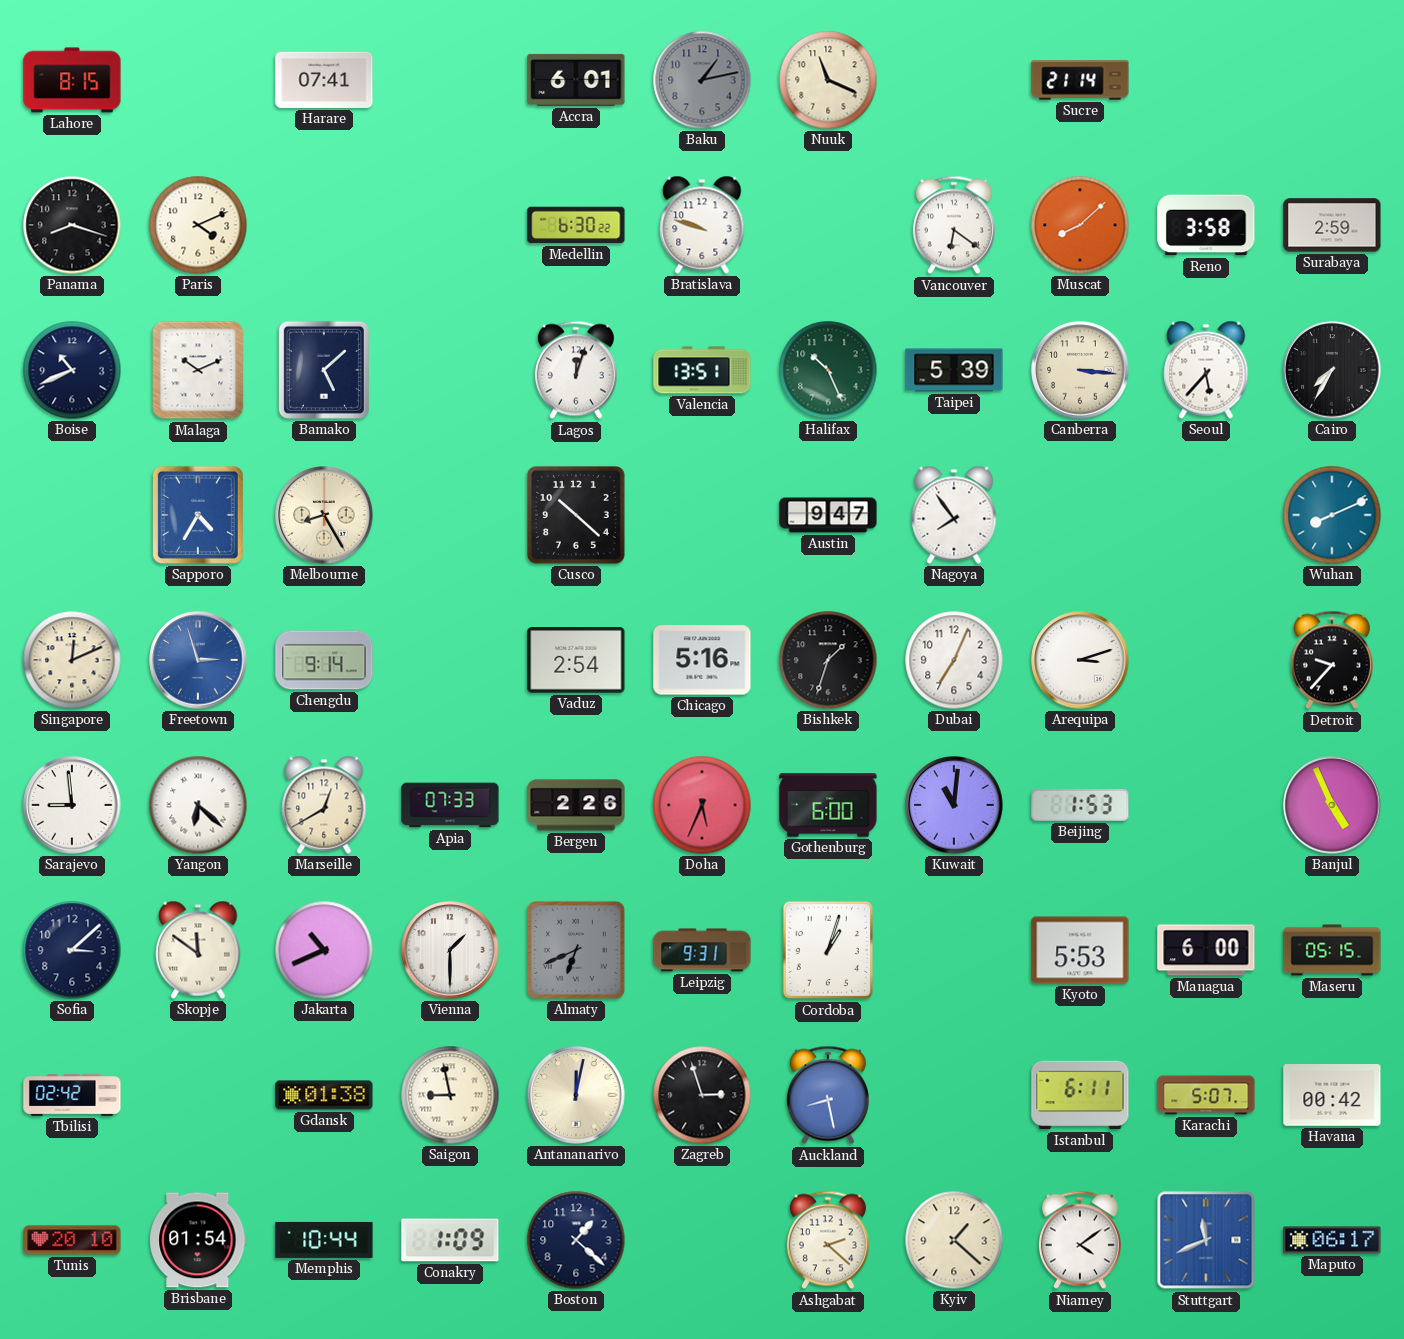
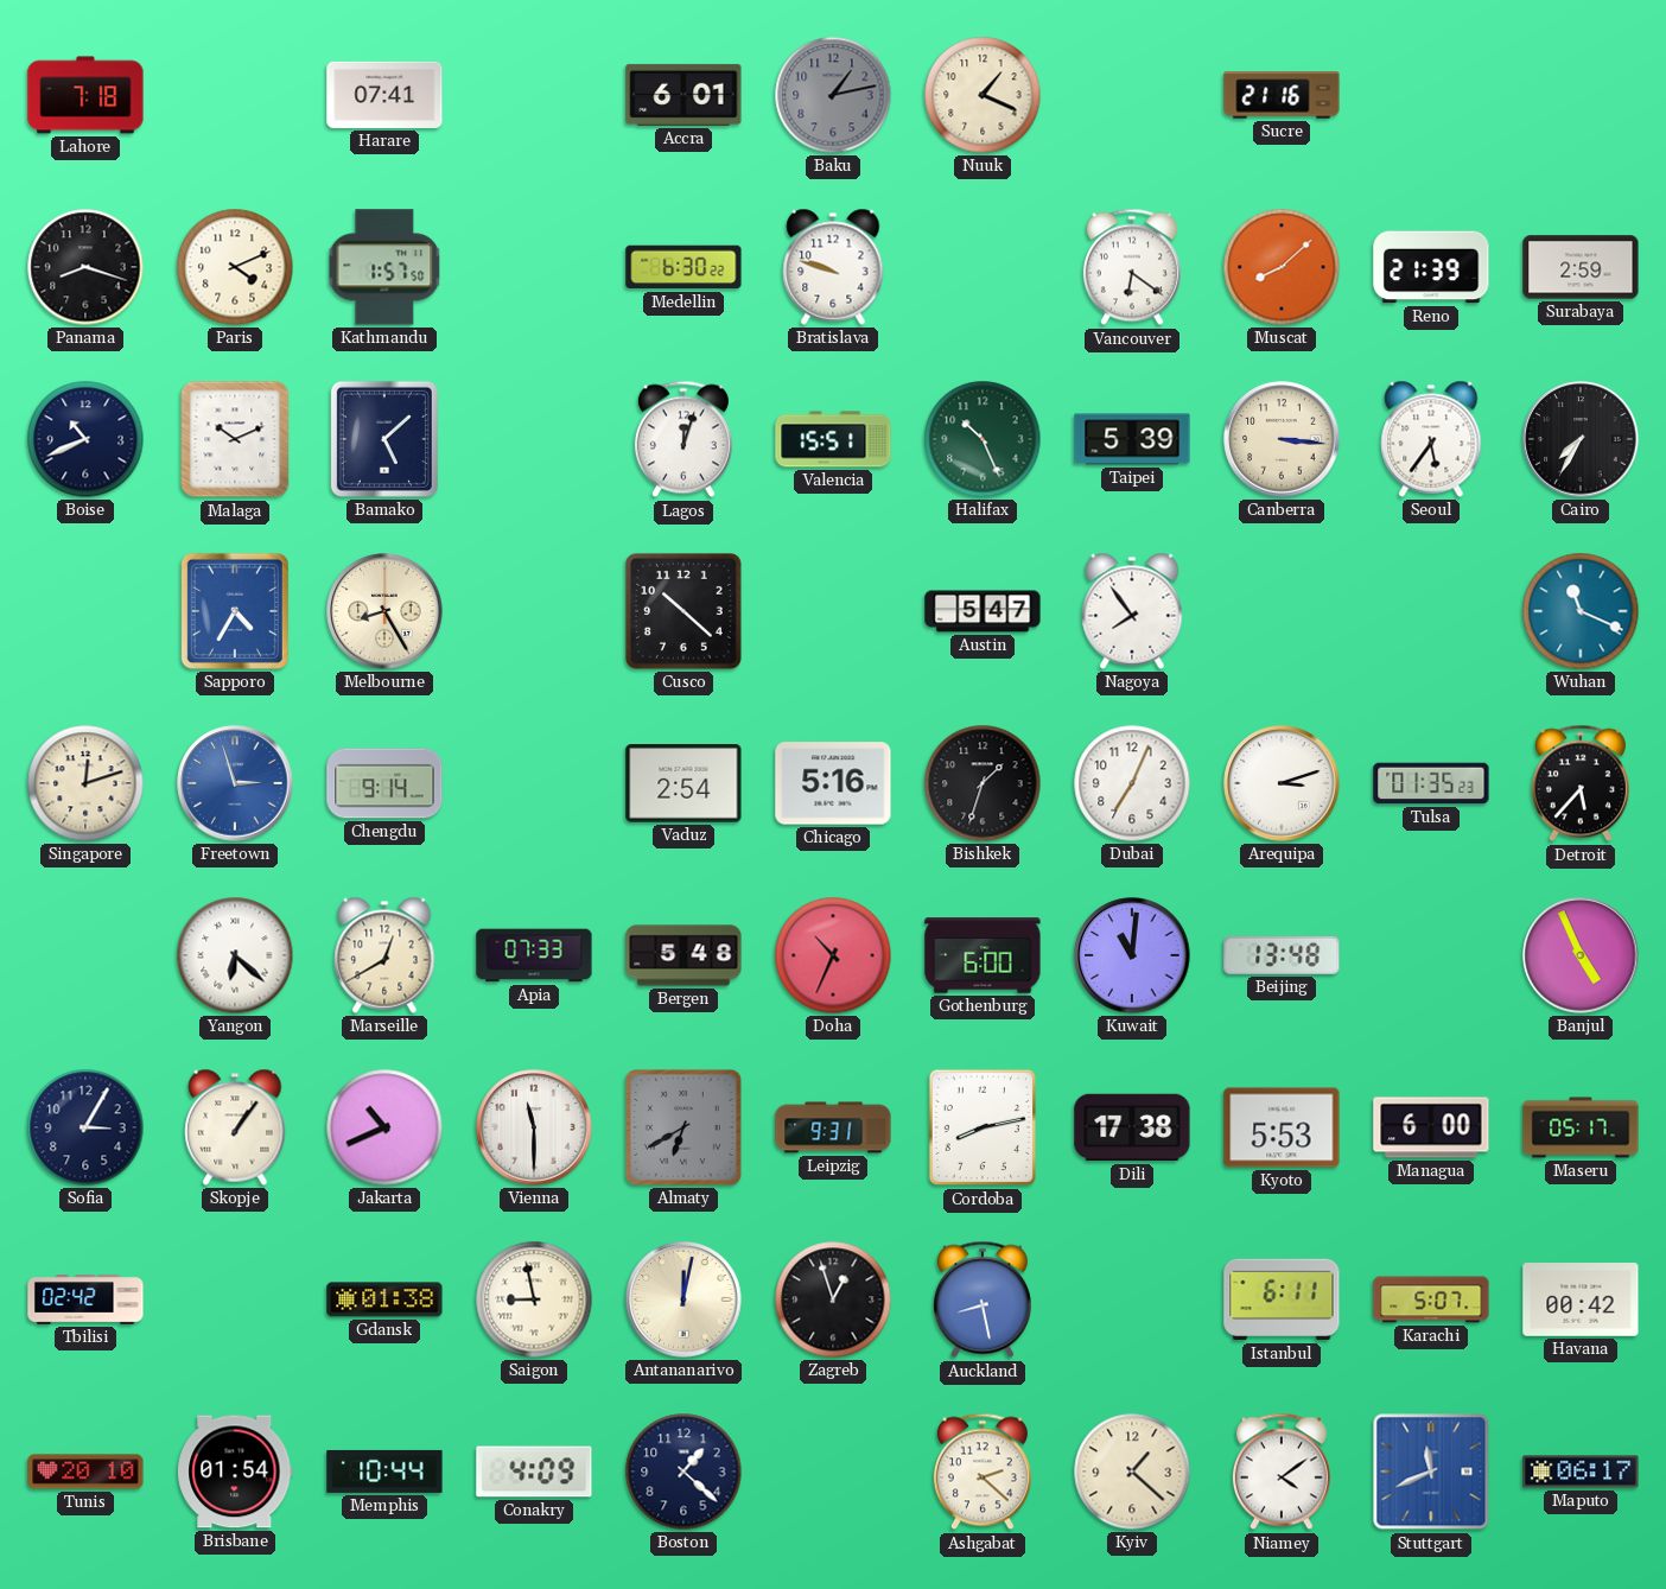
Lahore: 8:15 -> 7:18
Nuuk: 11:19 -> 1:19
Sucre: 21:14 -> 21:16
Kathmandu: none -> 1:57
Reno: 3:58 -> 21:39
Valencia: 13:51 -> 15:51
Seoul: 5:37 -> 5:36
Austin: 9:47 -> 5:47
Wuhan: 8:11 -> 11:19
Singapore: 12:11 -> 12:12
Tulsa: none -> 01:35
Detroit: 9:37 -> 5:37
Sarajevo: 8:59 -> none
Bergen: 2:26 -> 5:48
Doha: 5:34 -> 10:34
Beijing: 1:53 -> 13:48
Sofia: 3:08 -> 3:05
Skopje: 11:51 -> 1:06
Vienna: 1:30 -> 11:30
Almaty: 6:41 -> 6:40
Cordoba: 1:03 -> 8:13
Dili: none -> 17:38
Maseru: 05:15 -> 05:17
Zagreb: 2:57 -> 12:57
Conakry: 1:09 -> 4:09
